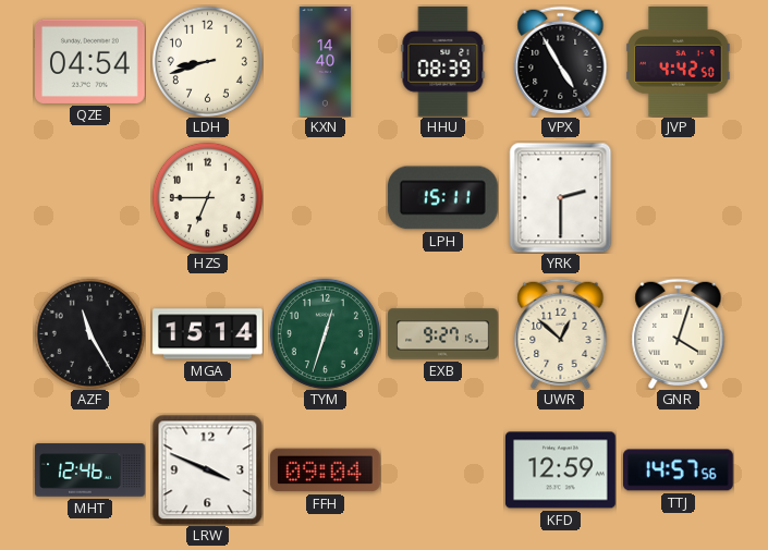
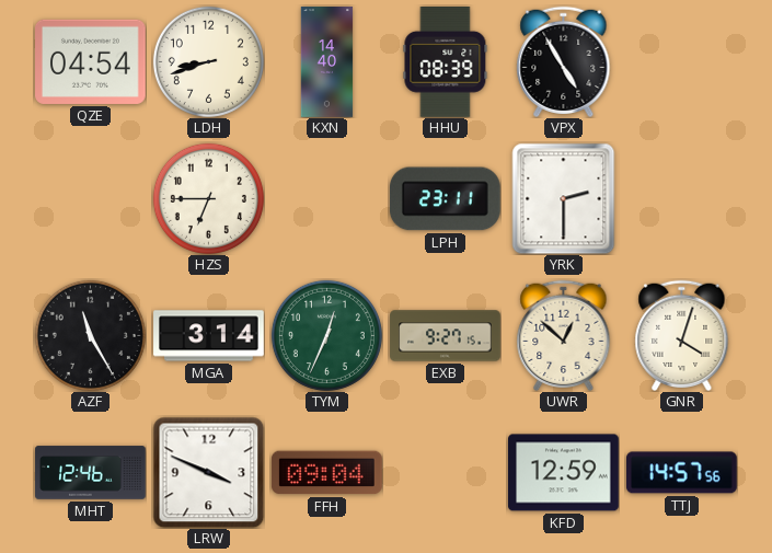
JVP: 4:42 -> none
LPH: 15:11 -> 23:11
MGA: 15:14 -> 3:14
TYM: 12:33 -> 12:34
